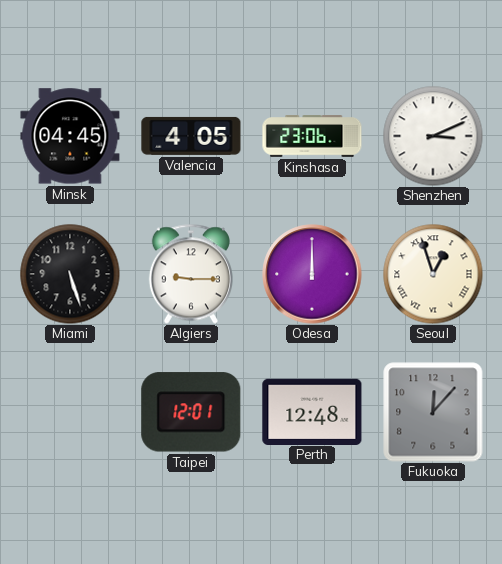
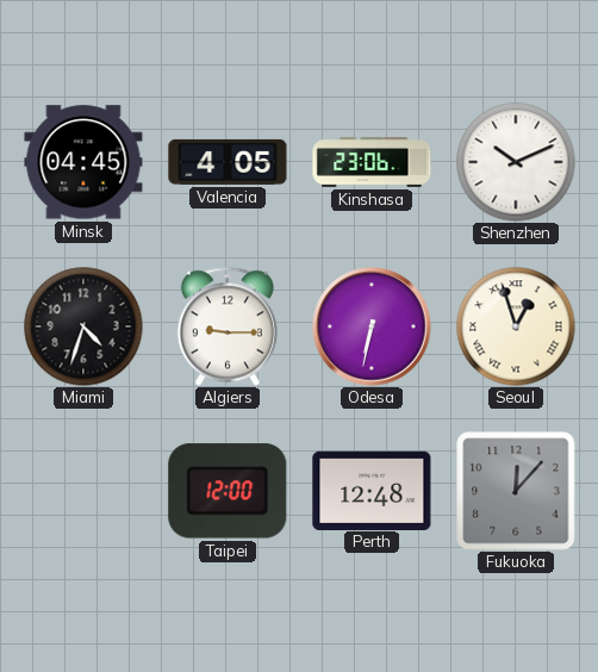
Shenzhen: 3:11 -> 10:11
Miami: 5:27 -> 4:33
Odesa: 12:00 -> 6:32
Taipei: 12:01 -> 12:00
